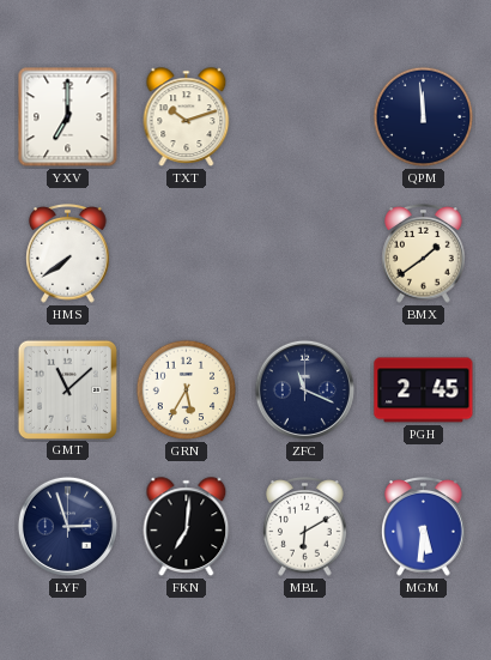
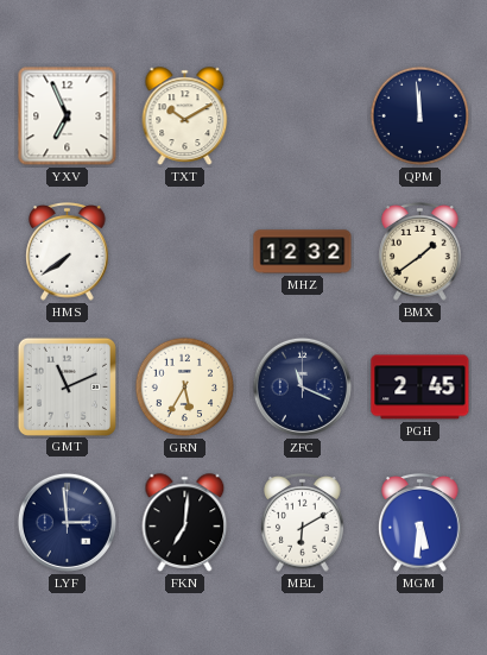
YXV: 7:00 -> 6:56
TXT: 10:12 -> 10:10
MHZ: none -> 12:32
GMT: 11:08 -> 11:11
LYF: 2:57 -> 2:59
